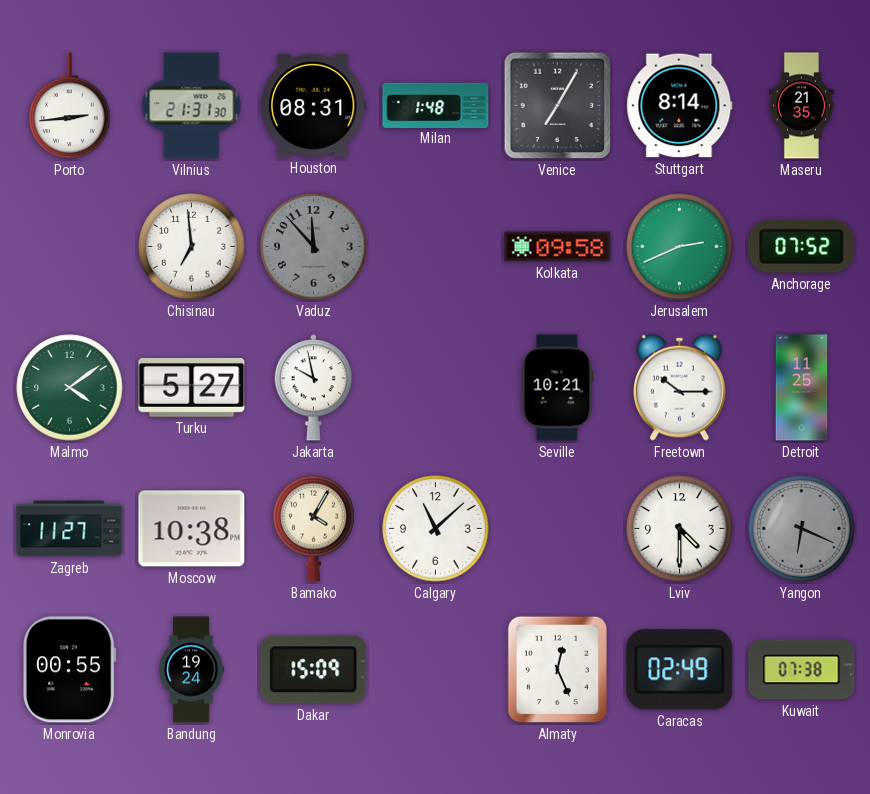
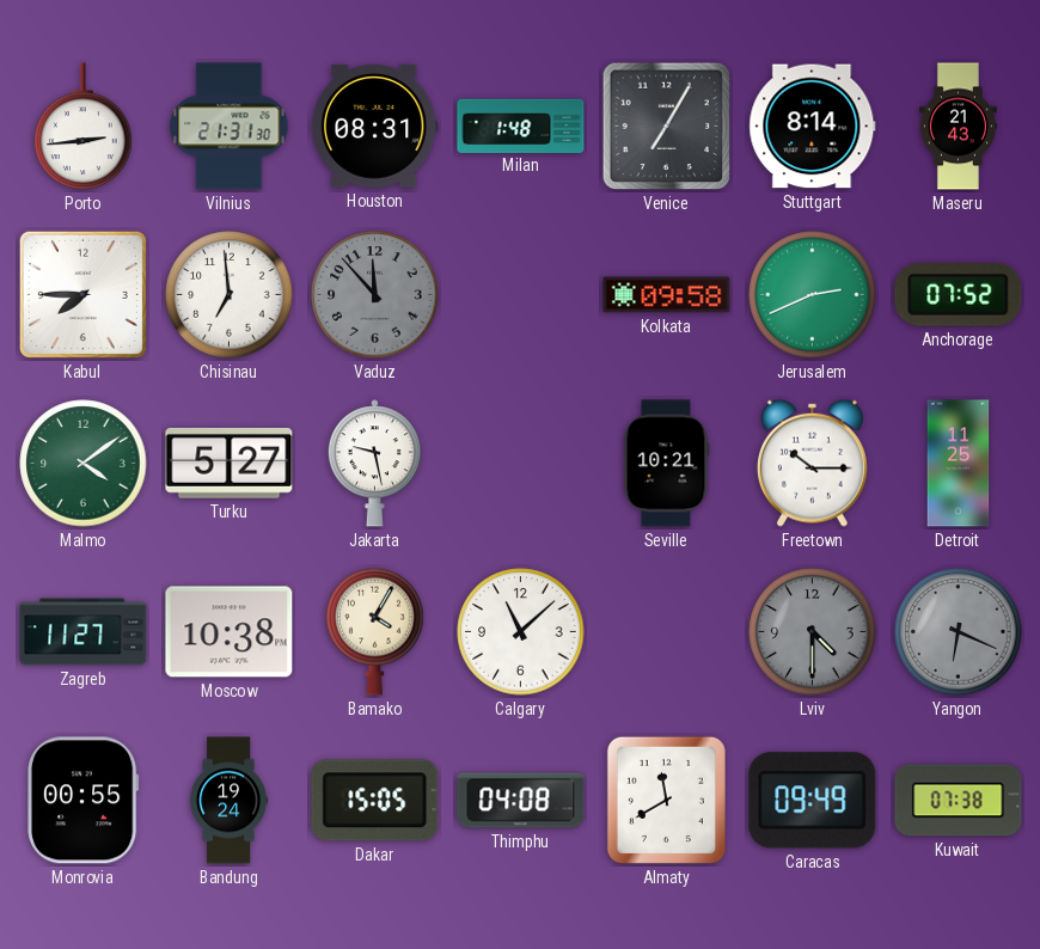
Maseru: 21:35 -> 21:43
Kabul: none -> 7:45
Jakarta: 9:58 -> 9:28
Lviv dial: white -> grey
Dakar: 15:09 -> 15:05
Thimphu: none -> 04:08
Almaty: 12:26 -> 11:40
Caracas: 02:49 -> 09:49
